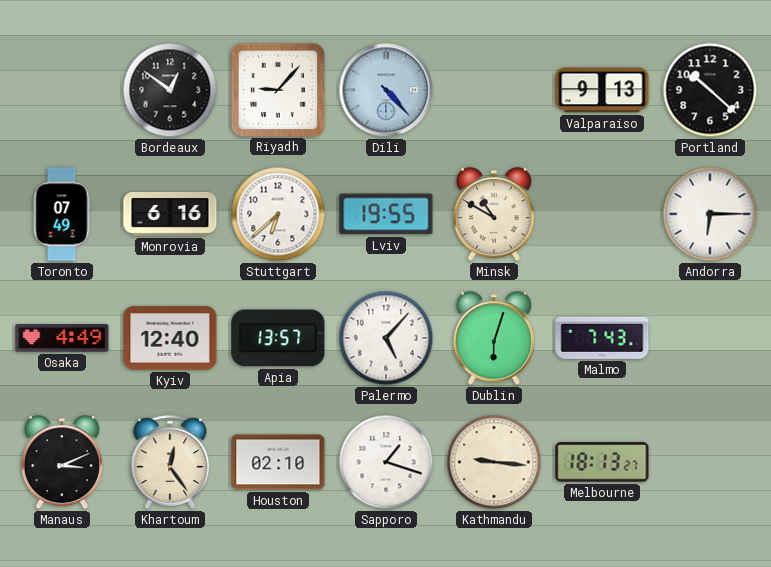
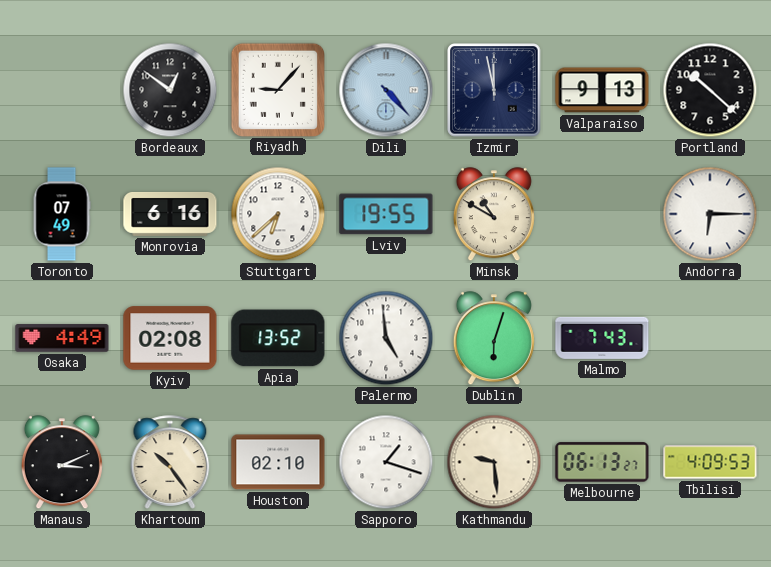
Izmir: none -> 11:58
Kyiv: 12:40 -> 02:08
Apia: 13:57 -> 13:52
Palermo: 5:07 -> 4:59
Khartoum: 12:24 -> 10:24
Kathmandu: 9:16 -> 9:29
Melbourne: 18:13 -> 06:13
Tbilisi: none -> 4:09
